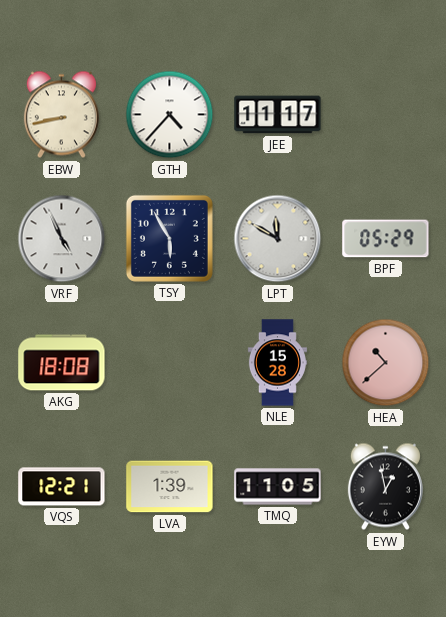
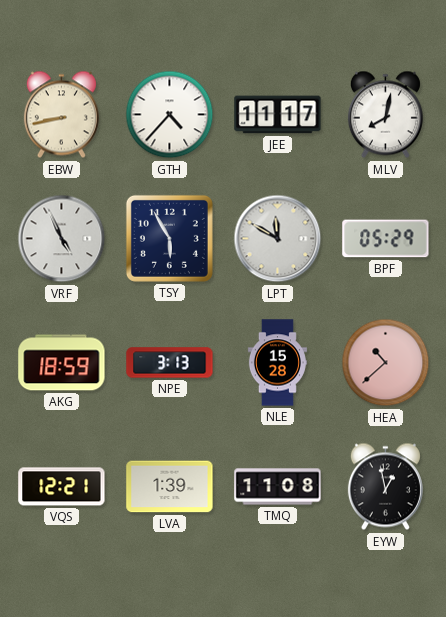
MLV: none -> 8:02
AKG: 18:08 -> 18:59
NPE: none -> 3:13
TMQ: 11:05 -> 11:08
